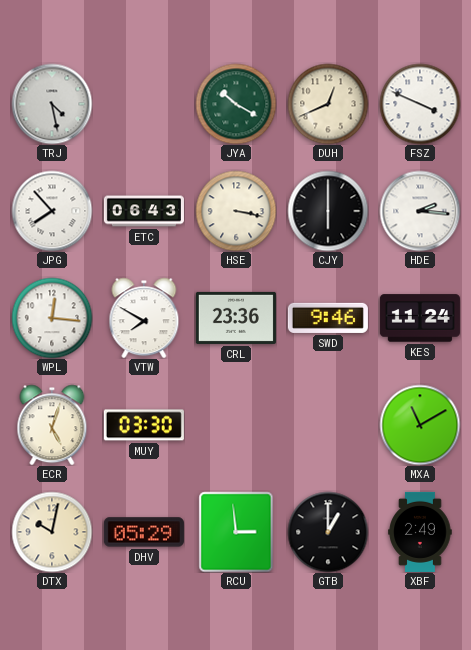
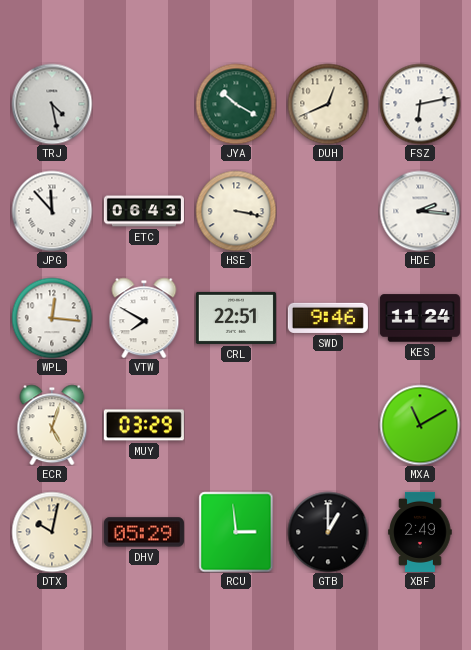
FSZ: 3:49 -> 6:13
JPG: 7:53 -> 11:53
CJY: 6:00 -> none
CRL: 23:36 -> 22:51
MUY: 03:30 -> 03:29
